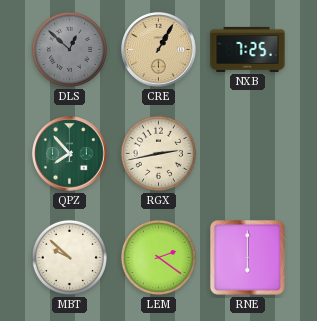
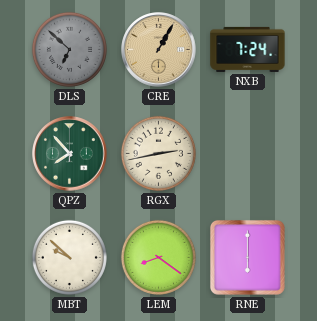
DLS: 12:52 -> 6:52
NXB: 7:25 -> 7:24
LEM: 2:21 -> 8:21
